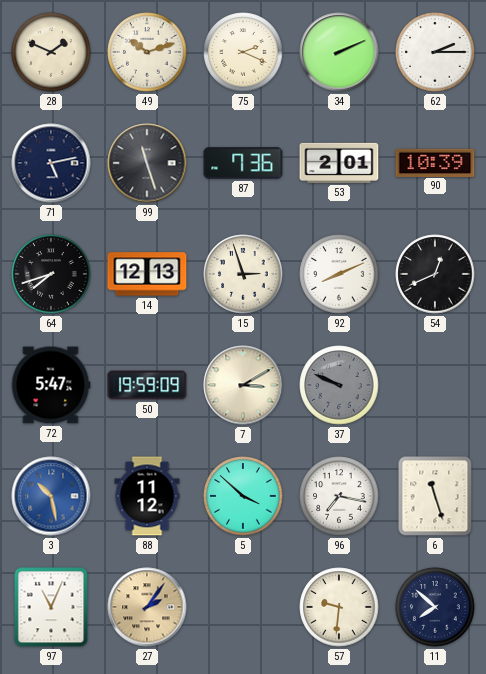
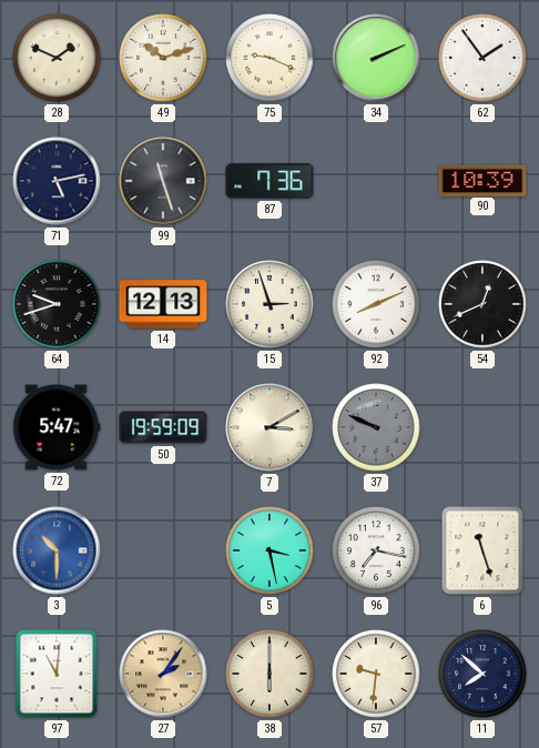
75: 2:19 -> 9:19
62: 2:15 -> 1:54
53: 2:01 -> none
64: 7:42 -> 9:42
3: 10:28 -> 10:30
88: 11:12 -> none
5: 3:52 -> 3:28
97: 11:04 -> 11:01
38: none -> 6:00
